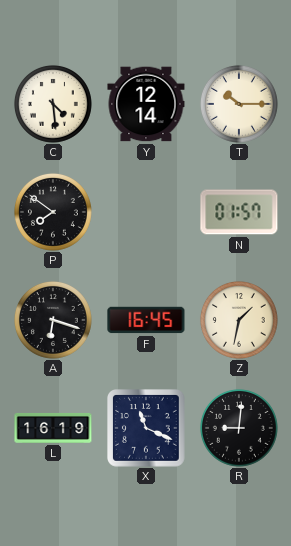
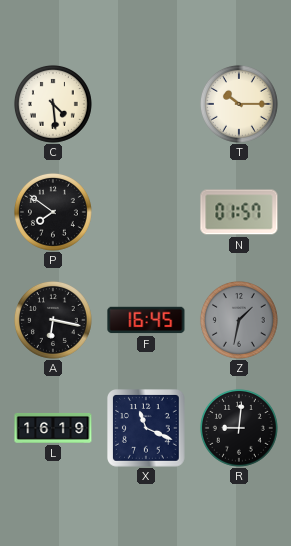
Y: 12:14 -> none
A: 6:18 -> 6:17
Z dial: cream -> grey
